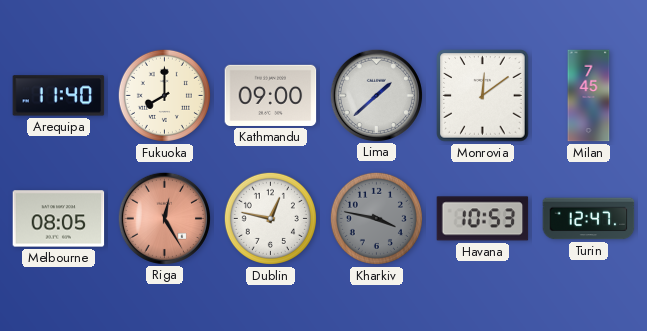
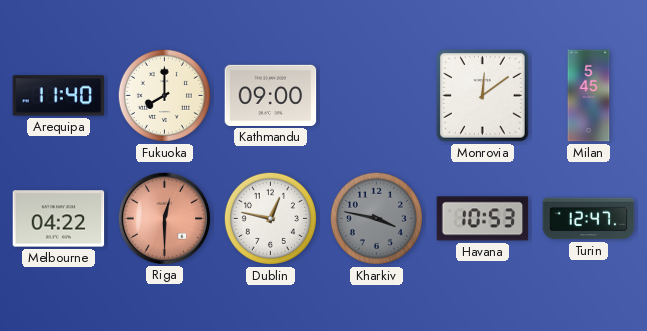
Lima: 1:38 -> none
Milan: 7:45 -> 5:45
Melbourne: 08:05 -> 04:22
Riga: 12:25 -> 12:30
